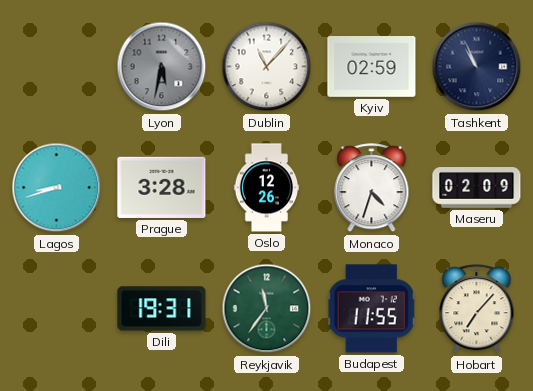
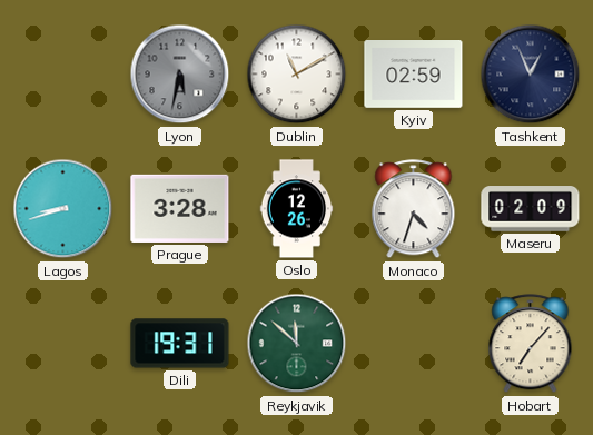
Dublin: 11:07 -> 11:10
Tashkent: 10:56 -> 12:56
Reykjavik: 11:36 -> 11:52
Budapest: 11:55 -> none
